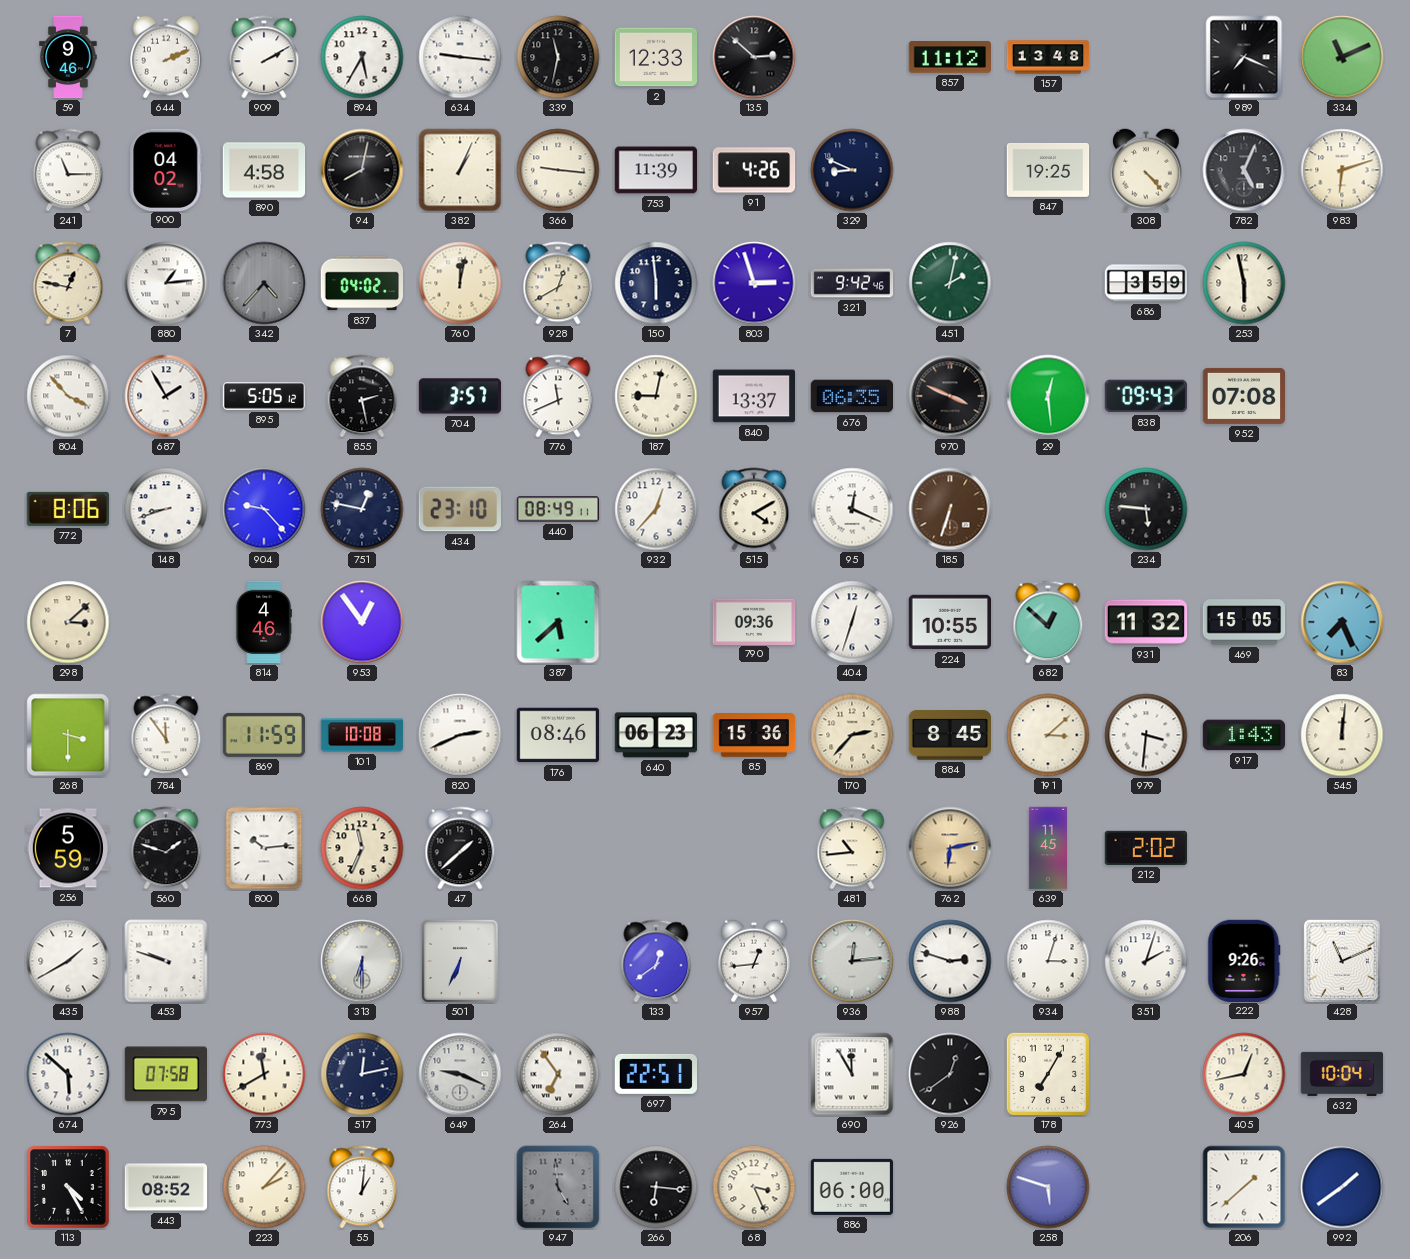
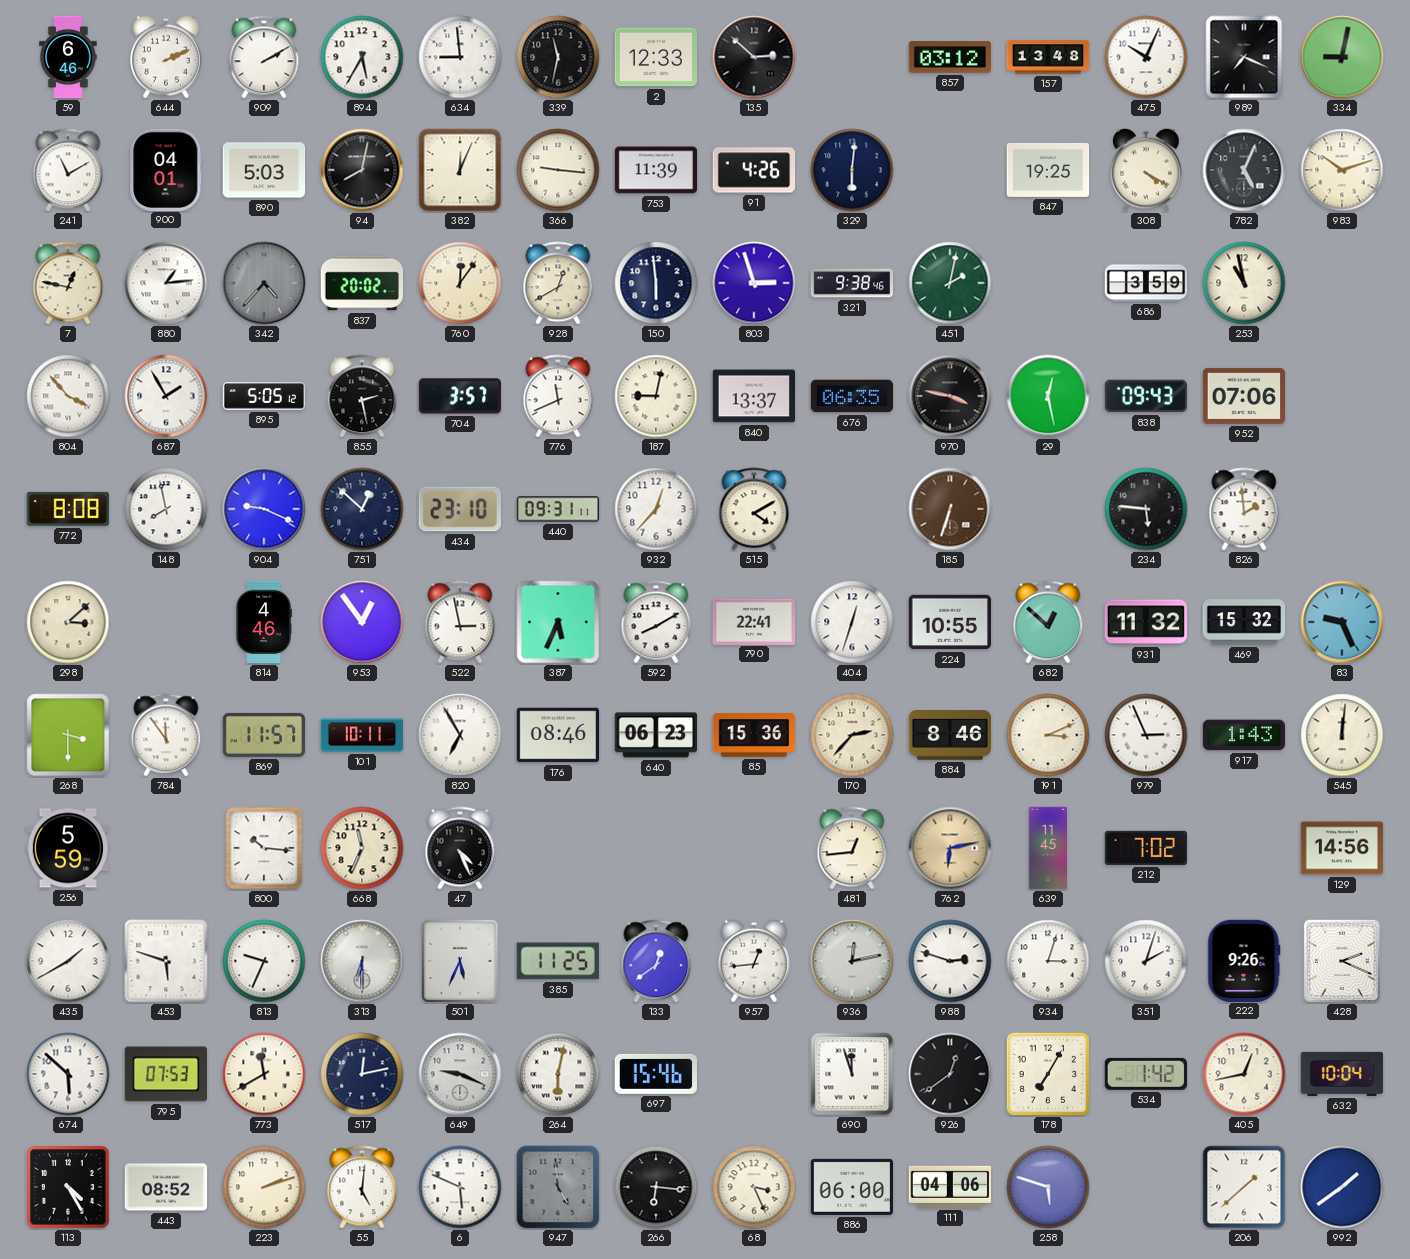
59: 9:46 -> 6:46
634: 9:16 -> 8:59
857: 11:12 -> 03:12
475: none -> 10:04
334: 11:11 -> 9:02
241: 11:15 -> 11:10
900: 04:02 -> 04:01
890: 4:58 -> 5:03
382: 1:04 -> 12:04
329: 8:49 -> 6:01
308: 4:23 -> 4:20
983: 6:12 -> 10:12
837: 04:02 -> 20:02
760: 12:02 -> 12:06
321: 9:42 -> 9:38
253: 5:58 -> 10:58
970: 3:49 -> 3:47
29: 12:29 -> 12:28
952: 07:08 -> 07:06
772: 8:06 -> 8:08
148: 8:42 -> 7:58
904: 9:23 -> 9:19
751: 12:47 -> 12:52
440: 08:49 -> 09:31
95: 12:19 -> none
826: none -> 1:59
522: none -> 2:58
387: 5:38 -> 5:34
592: none -> 8:10
790: 09:36 -> 22:41
469: 15:05 -> 15:32
83: 7:26 -> 9:26
869: 11:59 -> 11:57
101: 10:08 -> 10:11
820: 2:41 -> 6:55
884: 8:45 -> 8:46
191: 3:08 -> 3:11
979: 3:31 -> 2:56
560: 1:48 -> none
800: 10:14 -> 10:16
47: 1:38 -> 4:26
481: 10:44 -> 12:44
212: 2:02 -> 7:02
129: none -> 14:56
453: 9:48 -> 5:48
813: none -> 9:34
501: 6:34 -> 5:34
385: none -> 11:25
936: 12:14 -> 12:13
428: 11:11 -> 2:19
795: 07:58 -> 07:53
264: 6:54 -> 6:02
697: 22:51 -> 15:46
690: 11:55 -> 11:57
534: none -> 1:42
223: 2:07 -> 2:12
55: 1:01 -> 5:01
6: none -> 5:49
111: none -> 04:06
